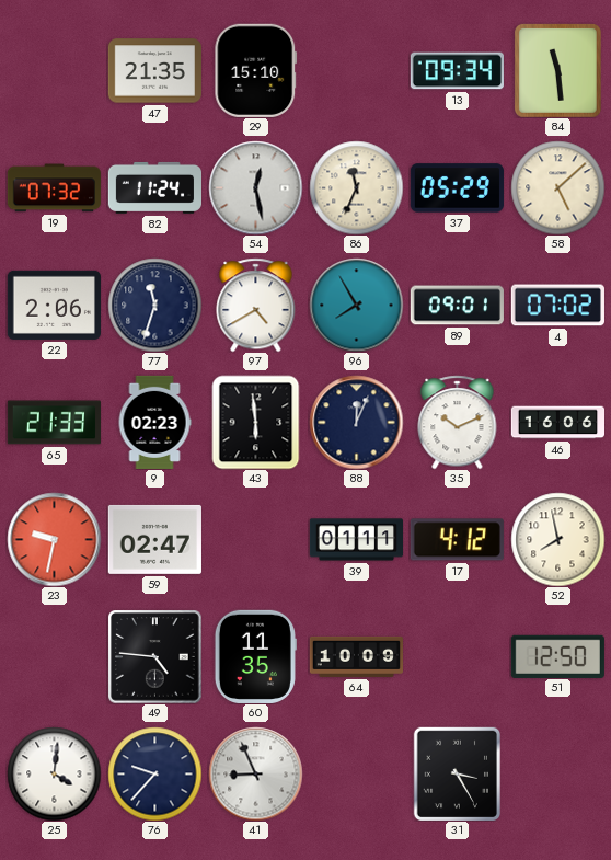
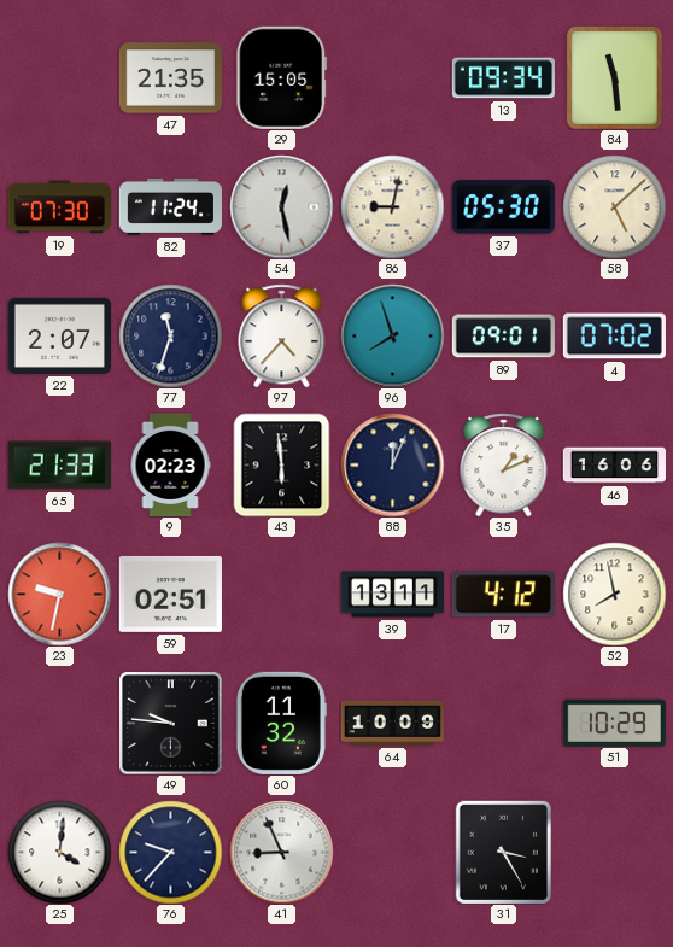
29: 15:10 -> 15:05
19: 07:32 -> 07:30
86: 11:34 -> 9:02
37: 05:29 -> 05:30
22: 2:06 -> 2:07
97: 4:40 -> 4:37
96: 7:55 -> 7:57
35: 10:11 -> 1:11
59: 02:47 -> 02:51
39: 01:11 -> 13:11
49: 4:46 -> 9:46
60: 11:35 -> 11:32
51: 12:50 -> 10:29
